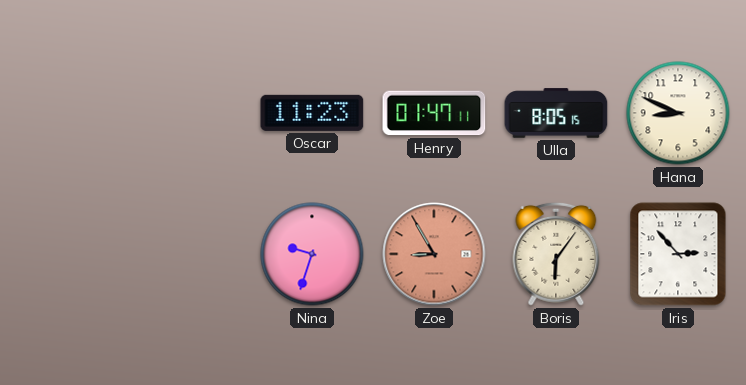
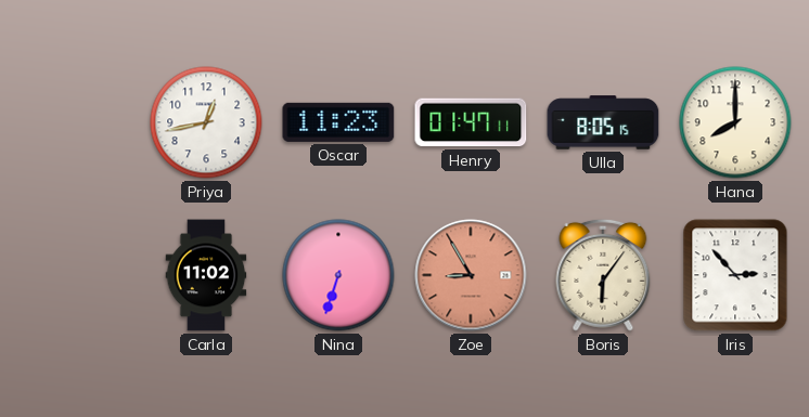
Priya: none -> 12:43
Hana: 8:49 -> 8:00
Carla: none -> 11:02
Nina: 9:33 -> 6:33
